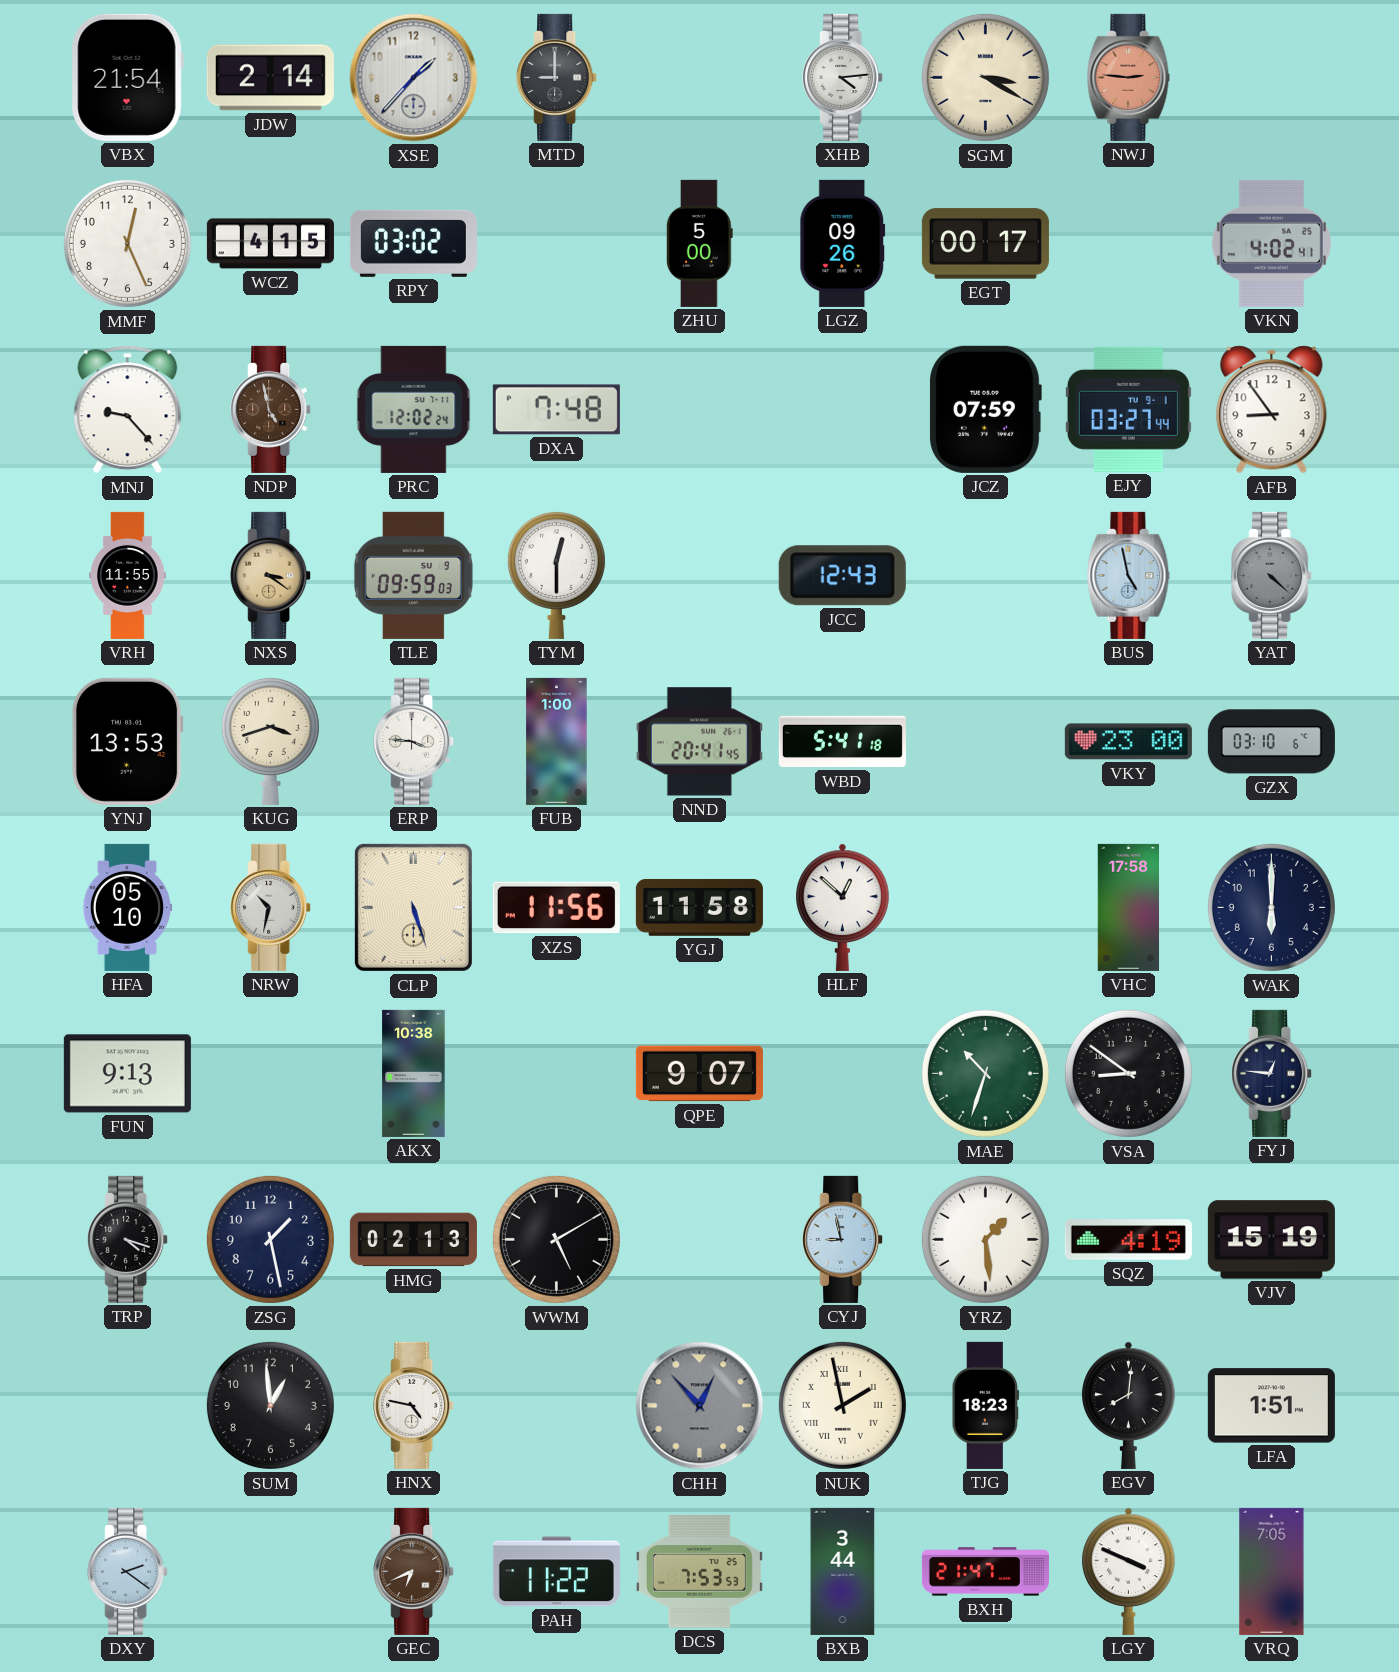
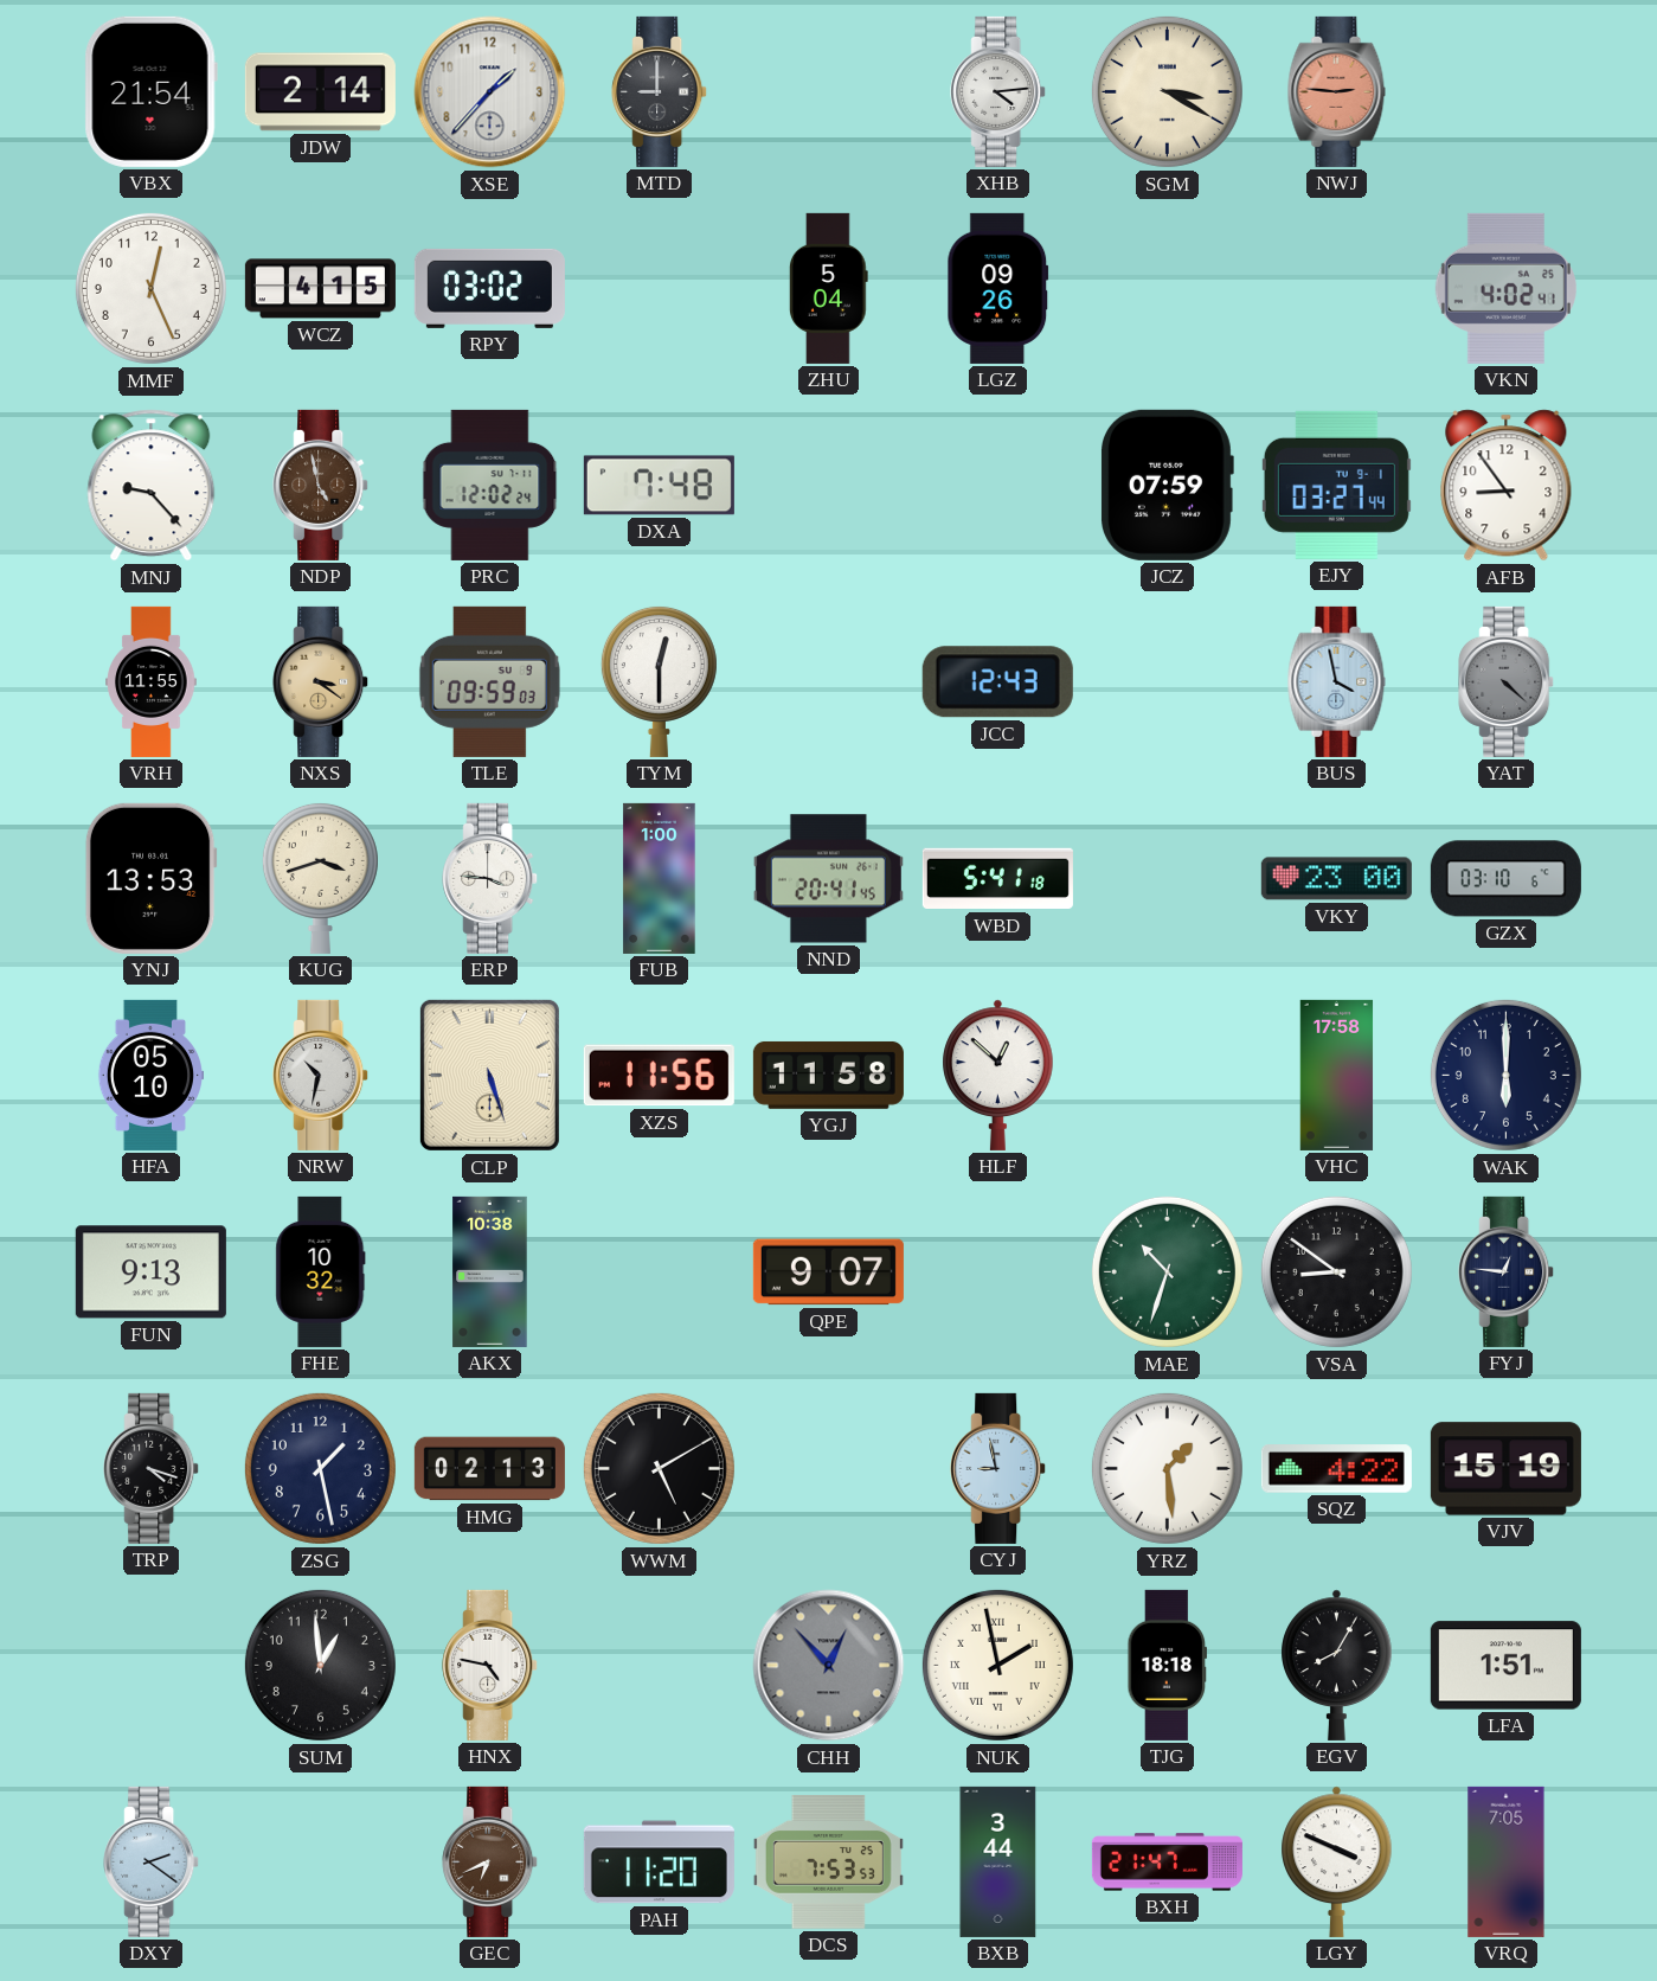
ZHU: 5:00 -> 5:04
EGT: 00:17 -> none
BUS: 4:58 -> 3:58
FHE: none -> 10:32
SQZ: 4:19 -> 4:22
TJG: 18:23 -> 18:18
EGV: 8:01 -> 8:05
PAH: 11:22 -> 11:20
